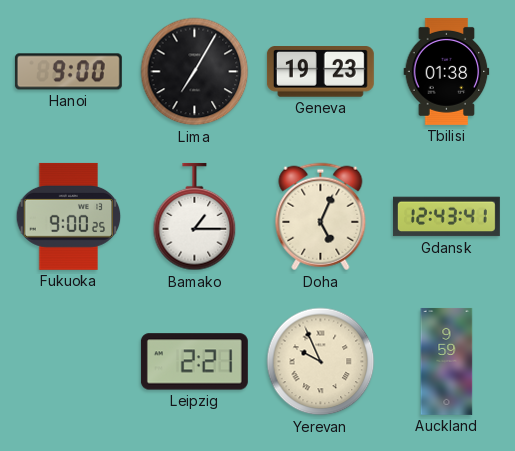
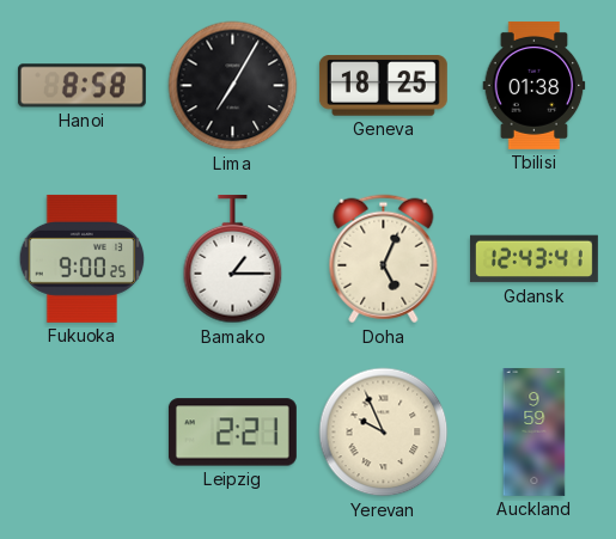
Hanoi: 9:00 -> 8:58
Geneva: 19:23 -> 18:25
